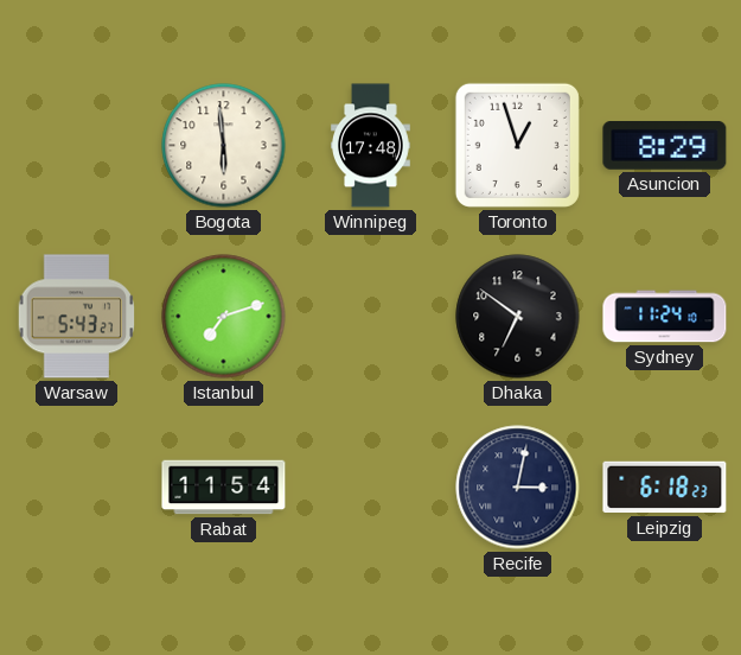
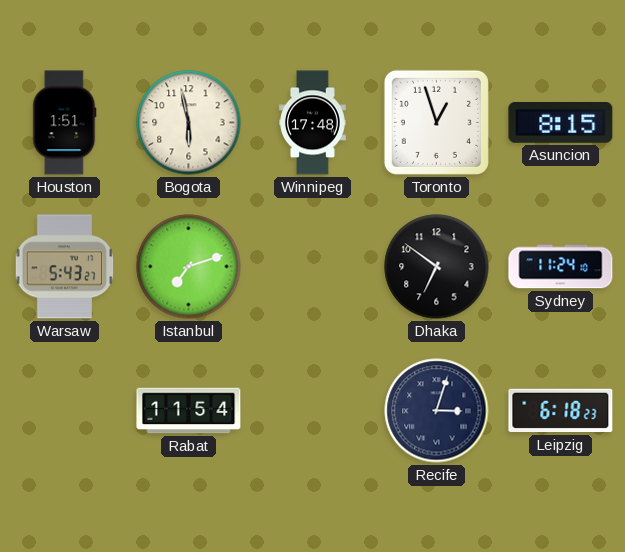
Houston: none -> 1:51
Bogota: 5:59 -> 5:58
Asuncion: 8:29 -> 8:15
Recife: 3:02 -> 3:03
